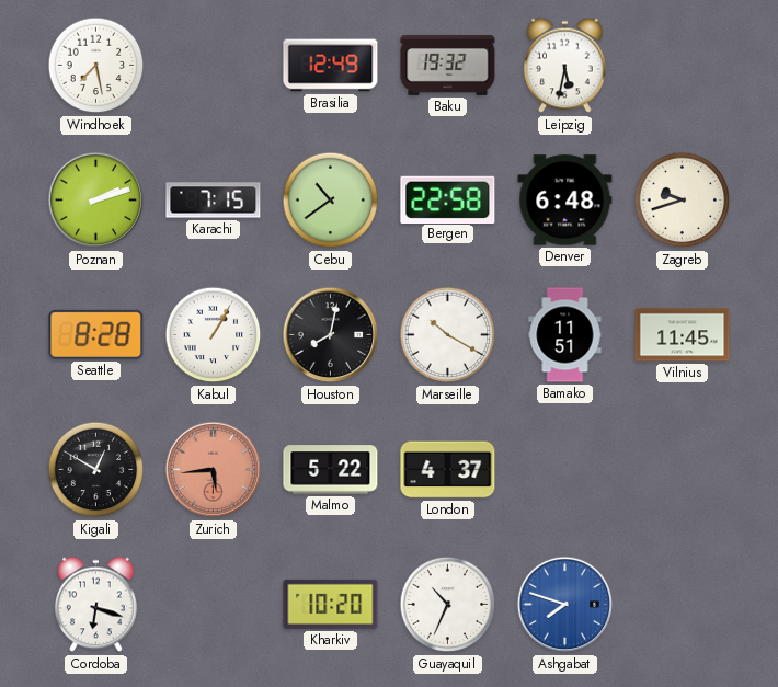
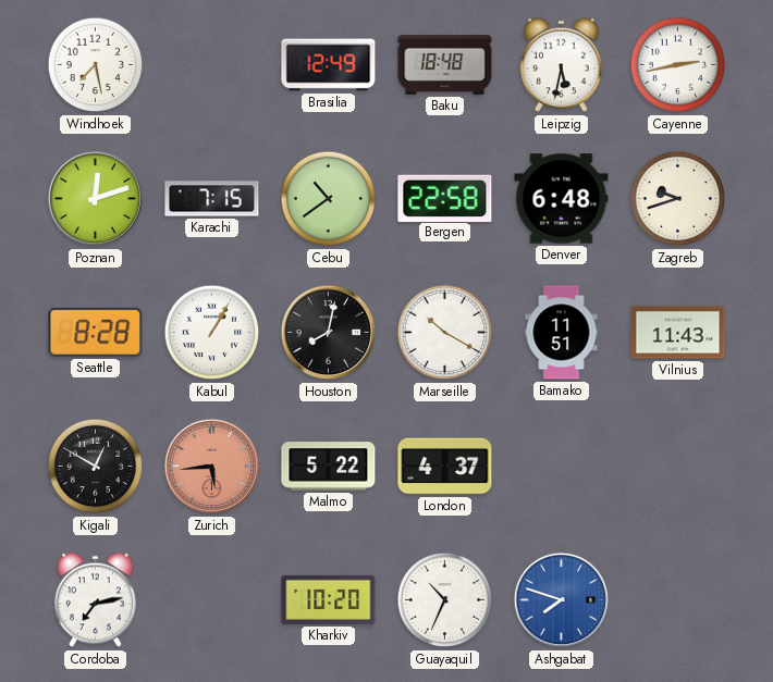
Baku: 19:32 -> 18:48
Cayenne: none -> 2:43
Poznan: 2:12 -> 12:12
Vilnius: 11:45 -> 11:43
Cordoba: 6:18 -> 7:13
